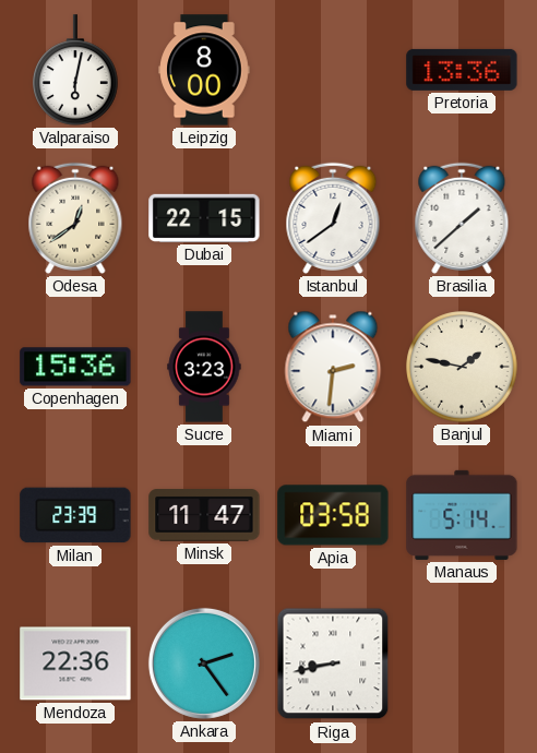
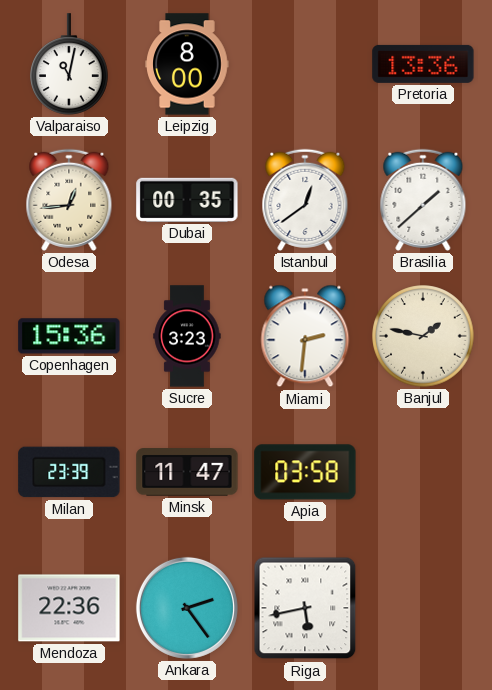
Valparaiso: 6:02 -> 11:02
Odesa: 12:39 -> 12:44
Dubai: 22:15 -> 00:35
Manaus: 5:14 -> none
Riga: 8:43 -> 5:43
